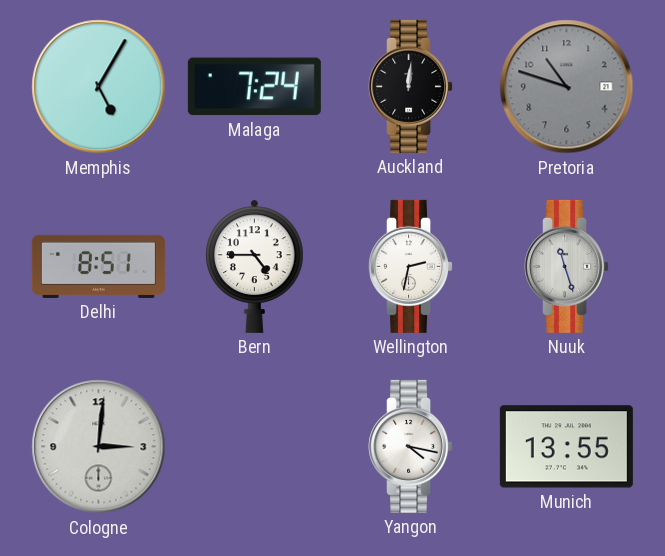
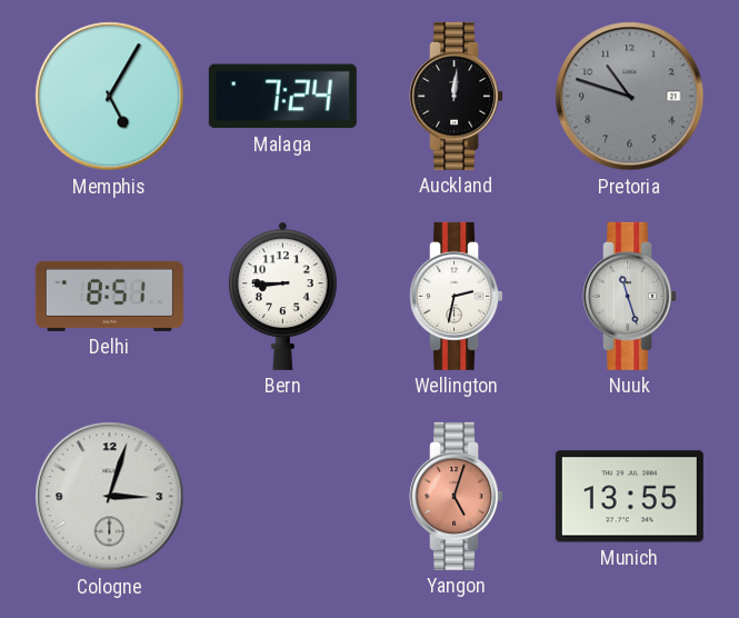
Bern: 4:45 -> 8:45
Cologne: 3:01 -> 3:03
Yangon: 4:17 -> 5:03
Yangon dial: white -> salmon
